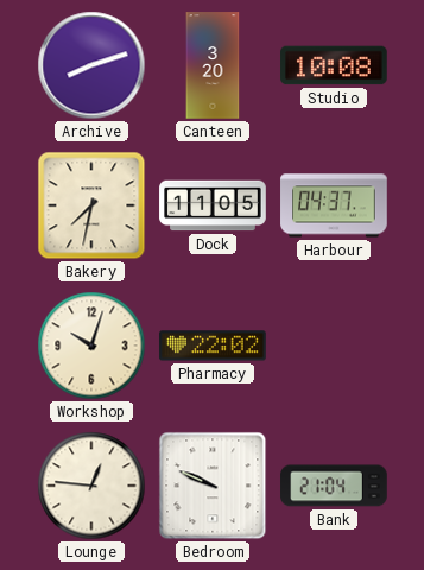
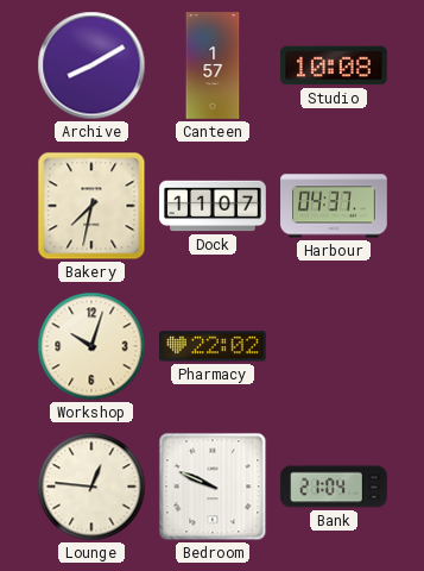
Archive: 8:12 -> 8:10
Canteen: 3:20 -> 1:57
Dock: 11:05 -> 11:07
